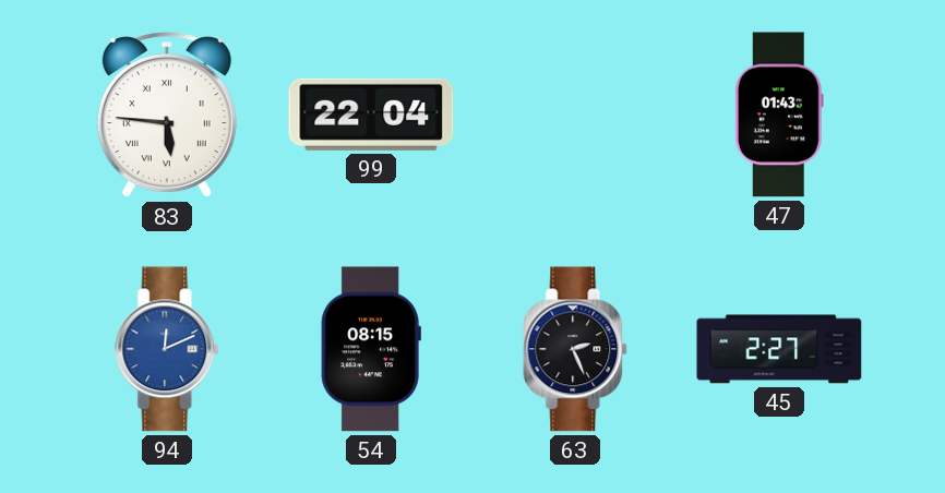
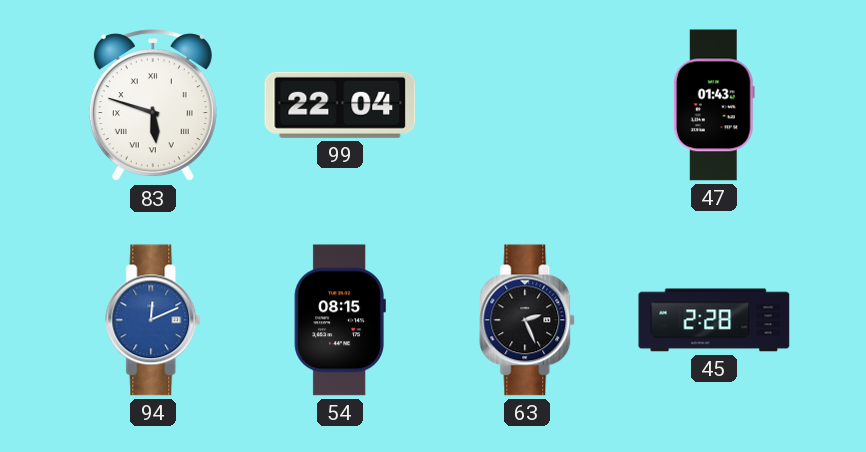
83: 5:46 -> 5:48
45: 2:27 -> 2:28
